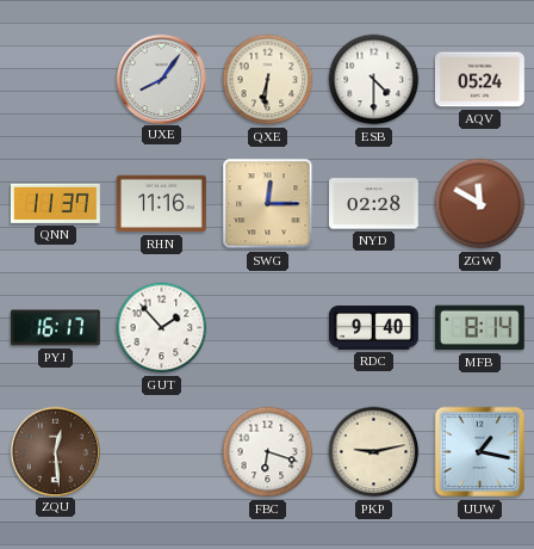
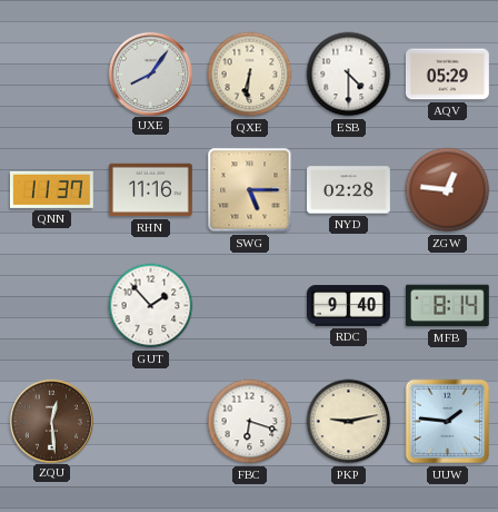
AQV: 05:24 -> 05:29
SWG: 12:15 -> 5:15
ZGW: 11:50 -> 12:46
PYJ: 16:17 -> none
UUW: 1:17 -> 1:46
